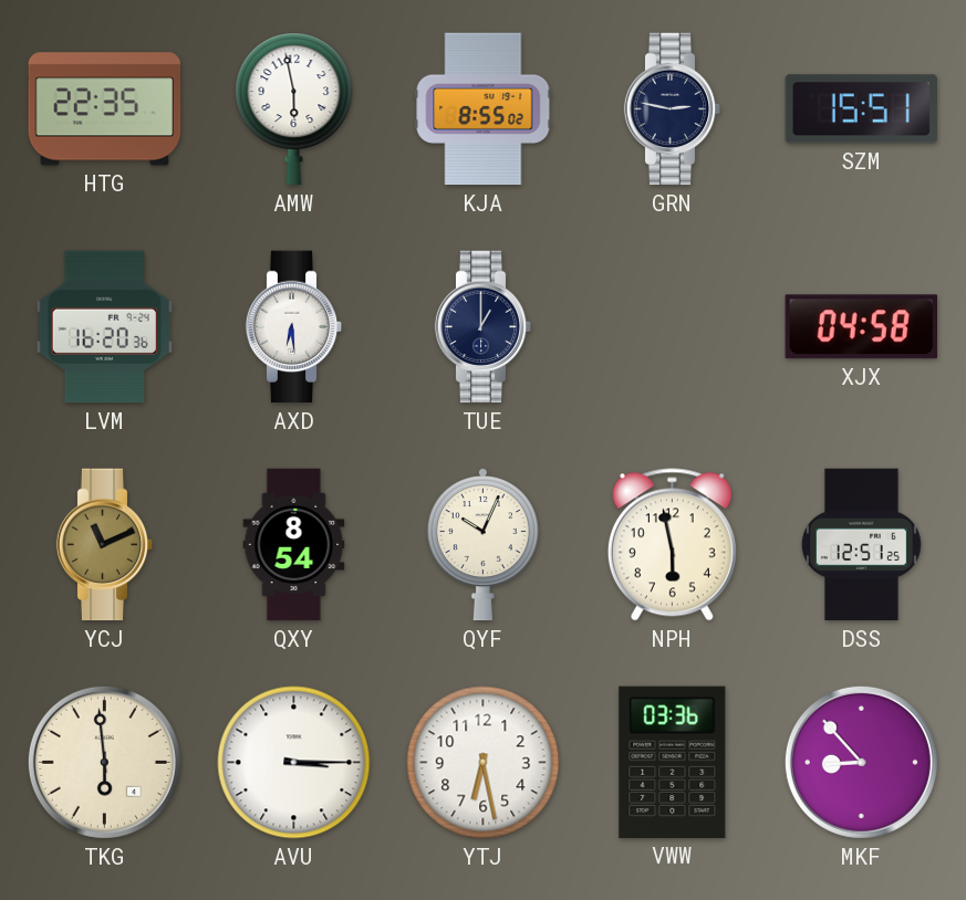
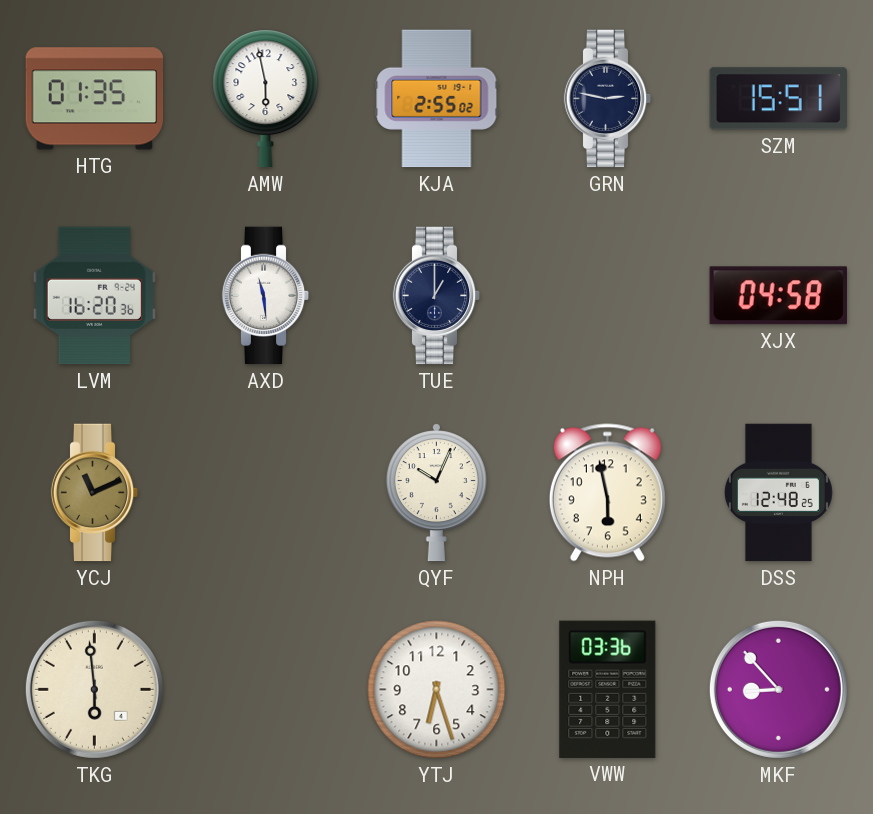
HTG: 22:35 -> 01:35
KJA: 8:55 -> 2:55
AXD: 6:29 -> 11:29
QXY: 8:54 -> none
DSS: 12:51 -> 12:48
AVU: 3:15 -> none
YTJ: 6:28 -> 6:27
